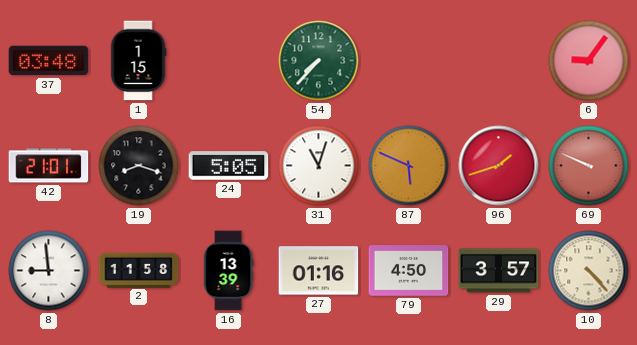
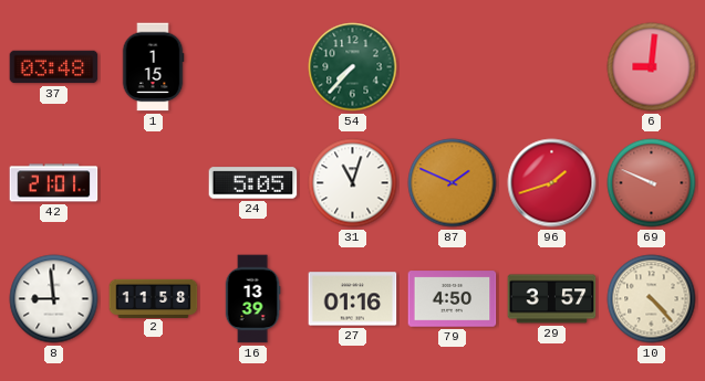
6: 9:06 -> 9:01
19: 8:18 -> none
87: 5:49 -> 1:49
